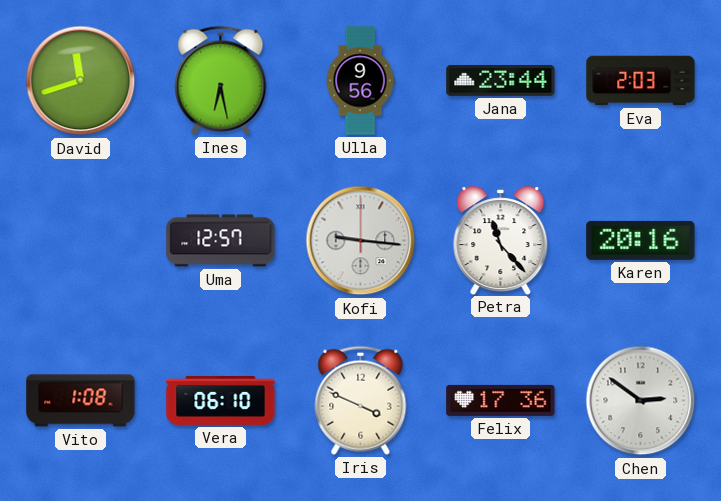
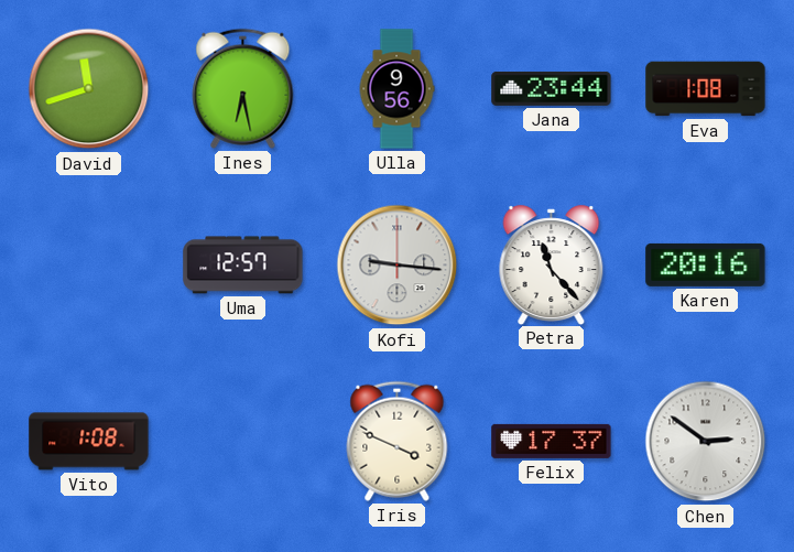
Eva: 2:03 -> 1:08
Vera: 06:10 -> none
Felix: 17:36 -> 17:37
